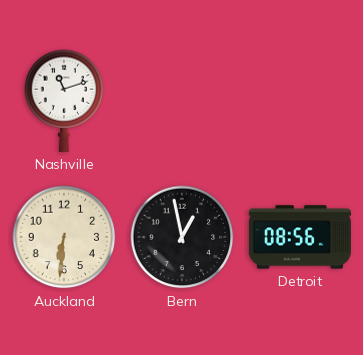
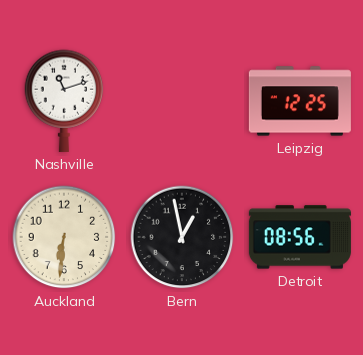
Leipzig: none -> 12:25
